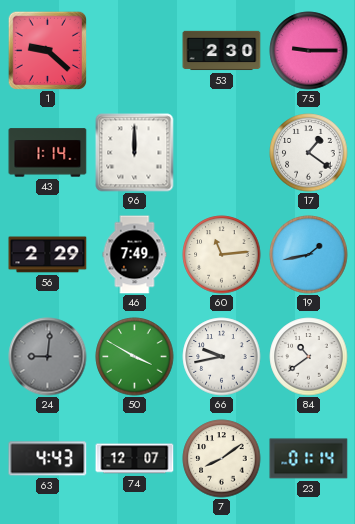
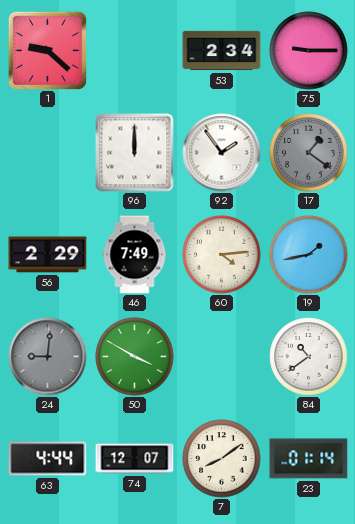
53: 2:30 -> 2:34
43: 1:14 -> none
92: none -> 1:54
17 dial: white -> grey
60: 11:14 -> 4:14
66: 9:43 -> none
63: 4:43 -> 4:44
